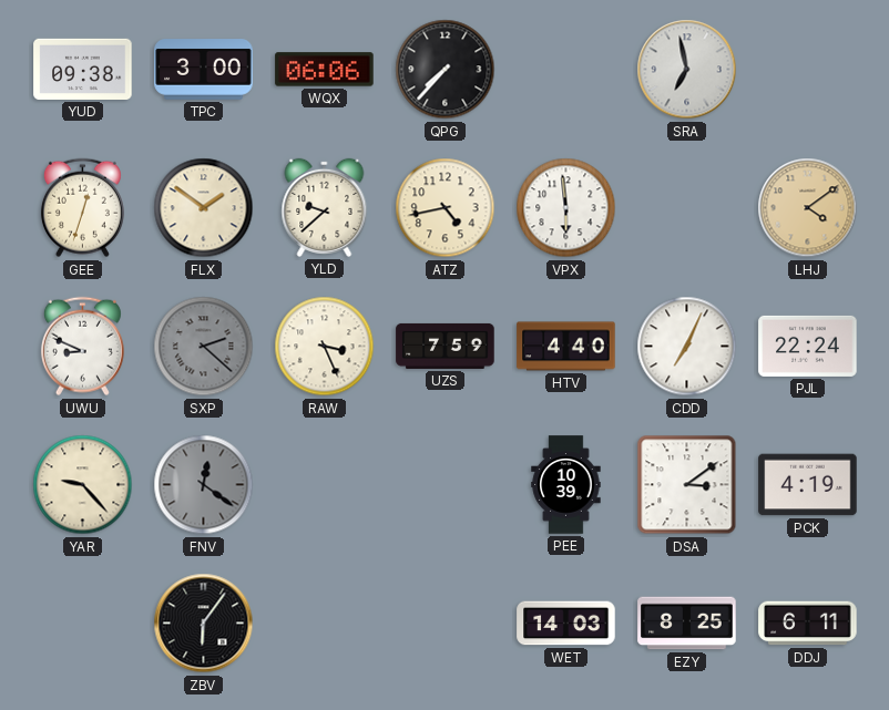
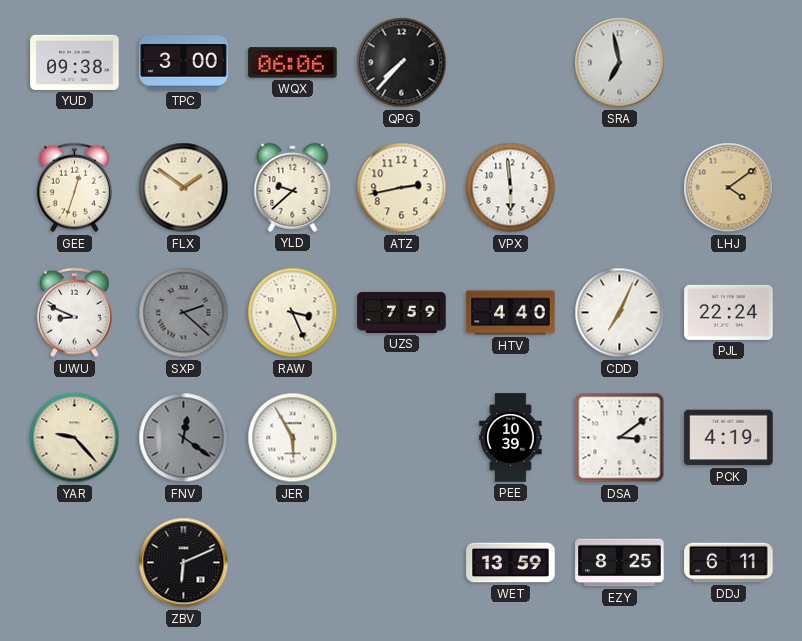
ATZ: 4:43 -> 2:43
JER: none -> 5:55
ZBV: 6:06 -> 6:11
WET: 14:03 -> 13:59
